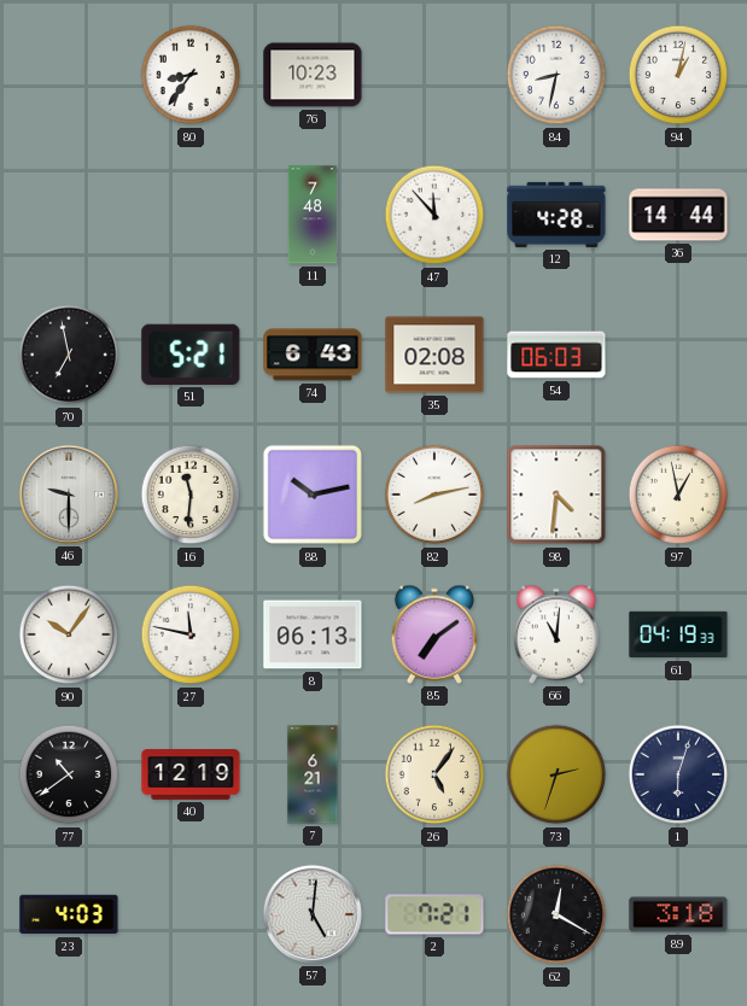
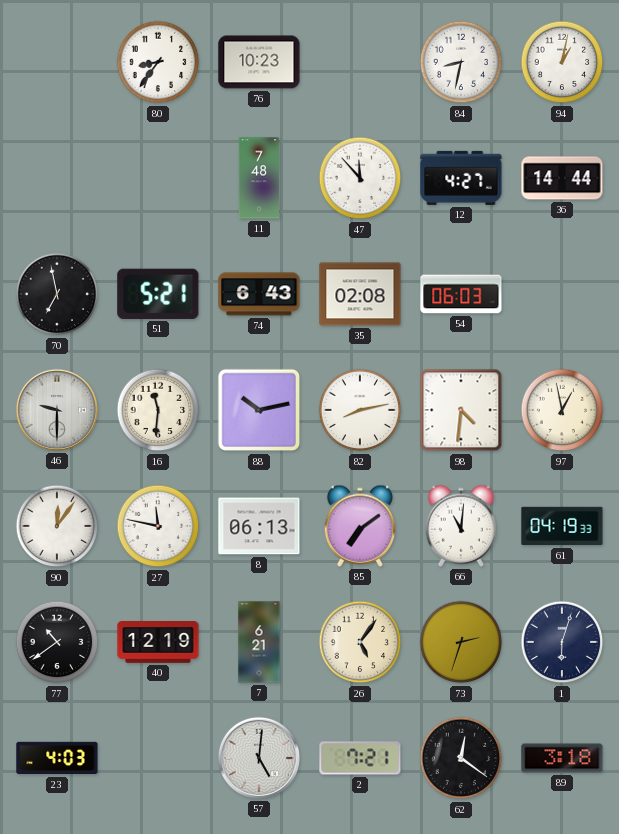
12: 4:28 -> 4:27
90: 10:06 -> 12:06
62: 12:20 -> 12:21
